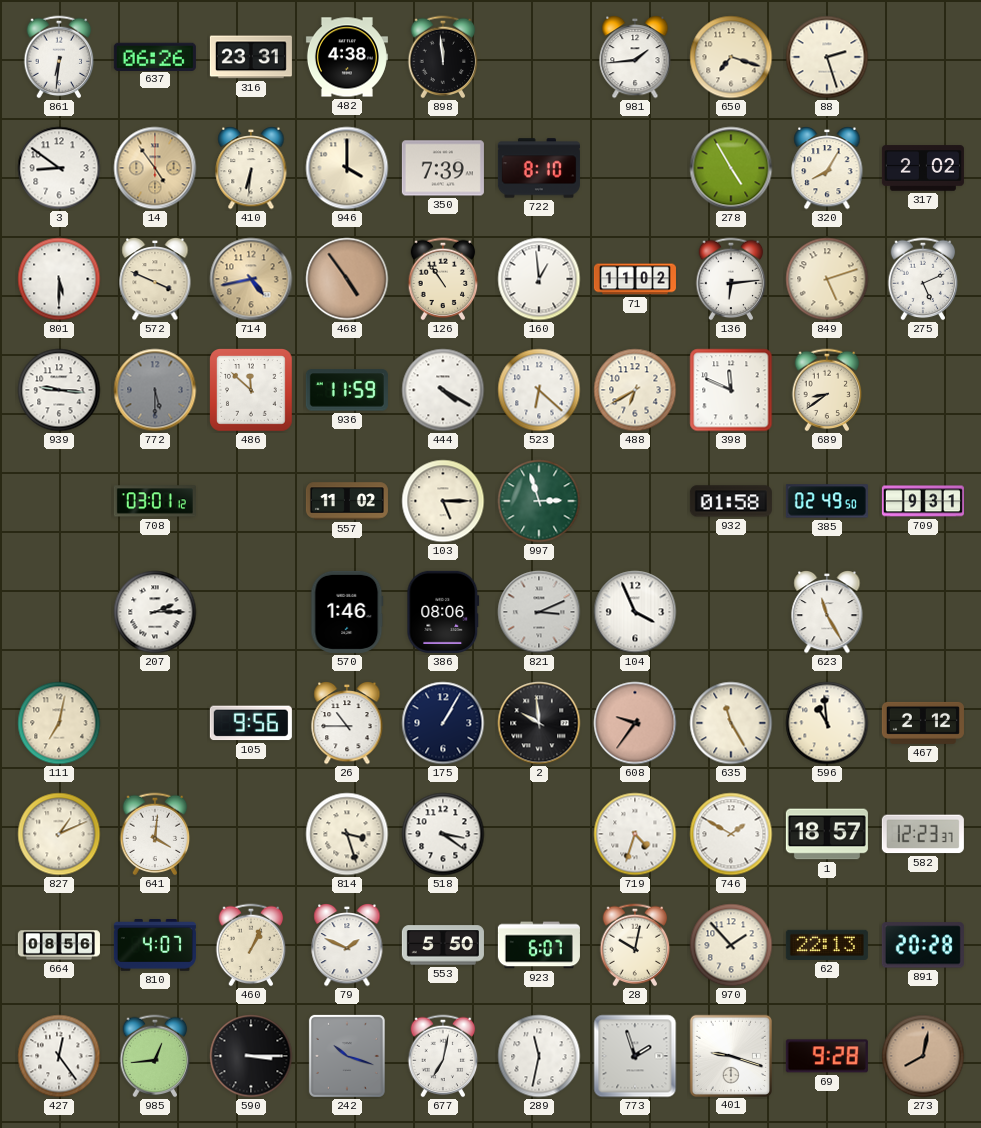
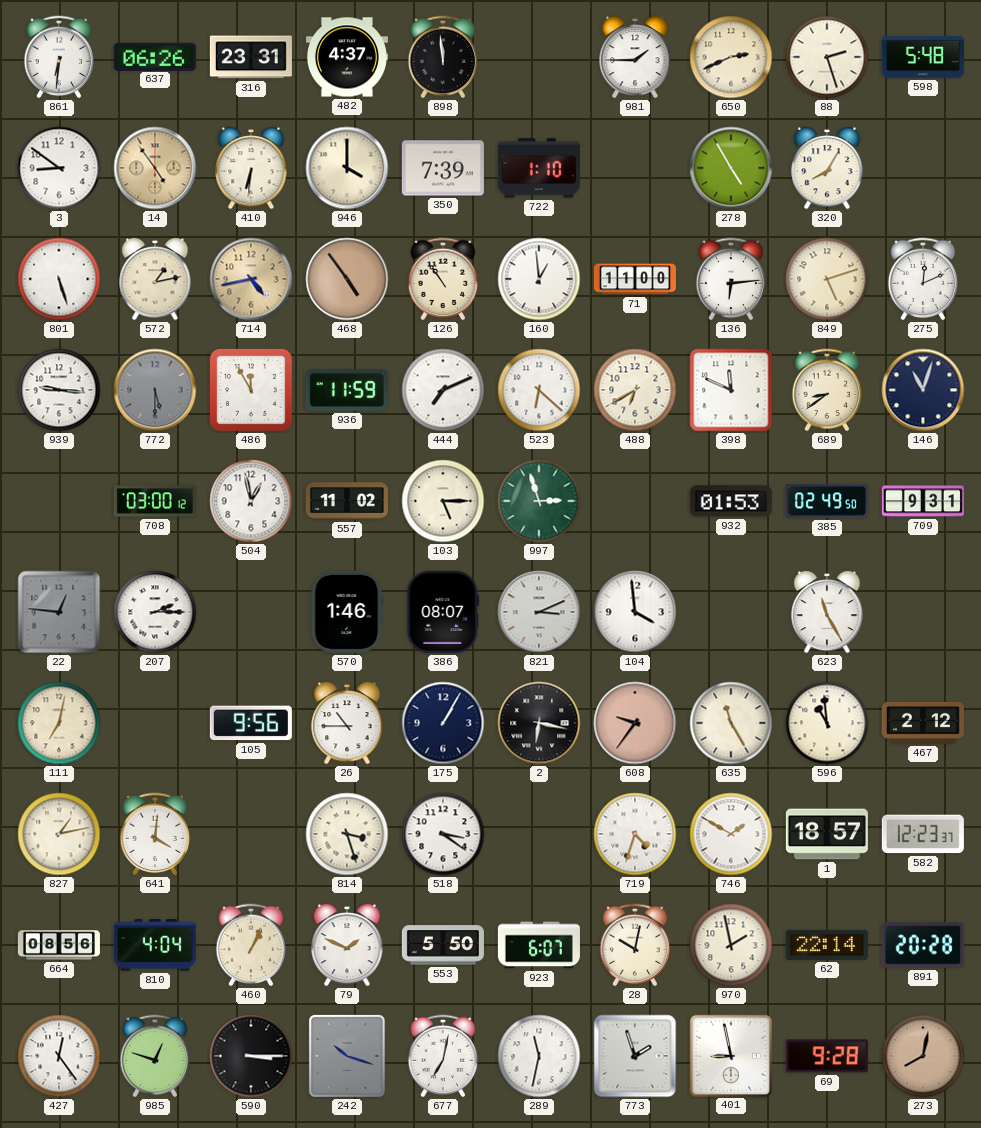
482: 4:38 -> 4:37
981: 1:44 -> 1:45
650: 7:18 -> 2:41
598: none -> 5:48
722: 8:10 -> 1:10
317: 2:02 -> none
801: 5:30 -> 5:27
572: 3:49 -> 1:13
71: 11:02 -> 11:00
275: 5:11 -> 12:11
486: 11:52 -> 11:55
444: 4:20 -> 7:11
146: none -> 11:03
708: 03:01 -> 03:00
504: none -> 12:58
932: 01:58 -> 01:53
22: none -> 12:46
386: 08:06 -> 08:07
104: 3:56 -> 3:59
2: 9:59 -> 6:17
827: 1:11 -> 1:13
810: 4:07 -> 4:04
970: 1:53 -> 1:58
62: 22:13 -> 22:14
985: 12:44 -> 12:48
401: 9:18 -> 8:58
